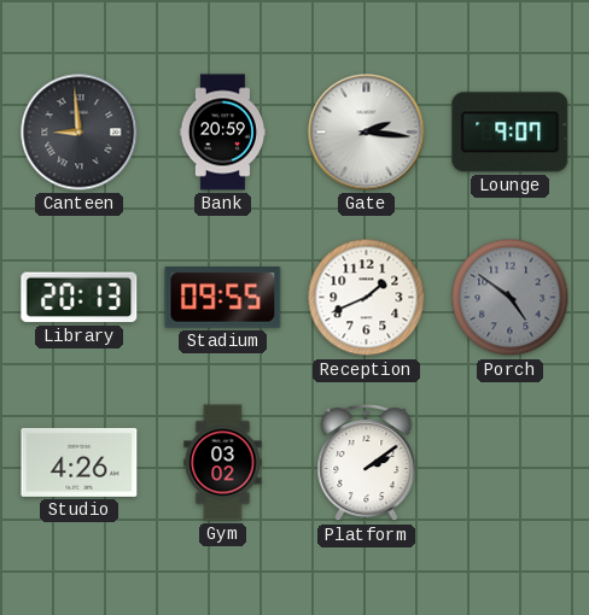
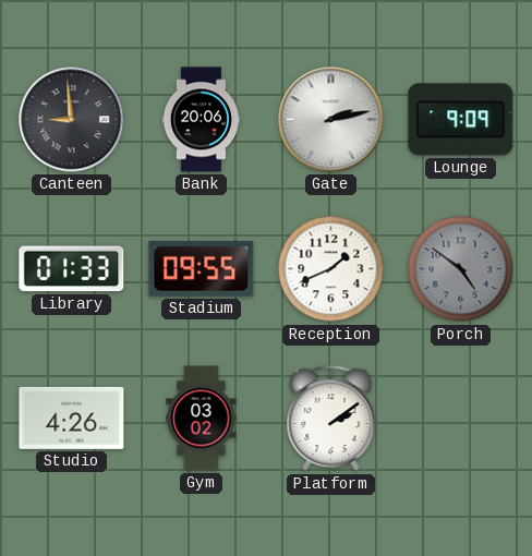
Bank: 20:59 -> 20:06
Gate: 2:16 -> 2:13
Lounge: 9:07 -> 9:09
Library: 20:13 -> 01:33
